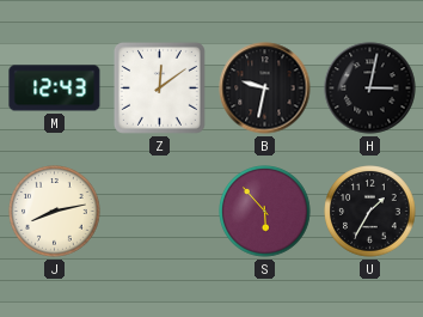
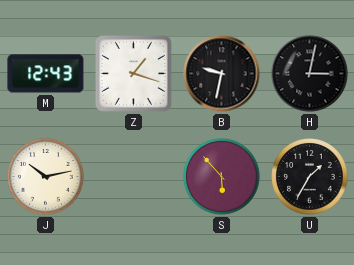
Z: 12:09 -> 1:18
J: 8:13 -> 10:13
